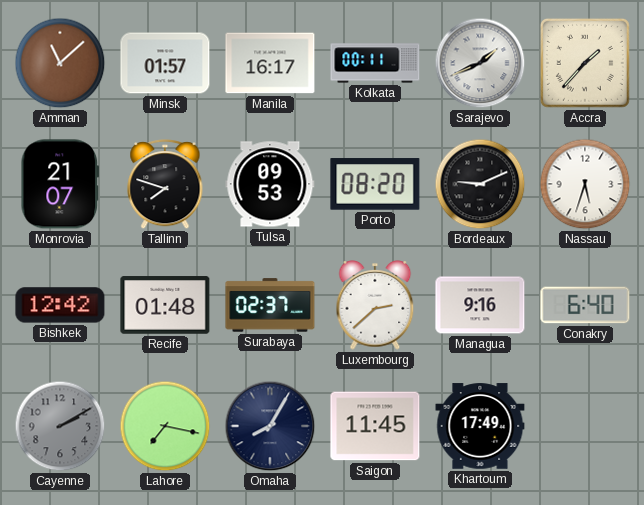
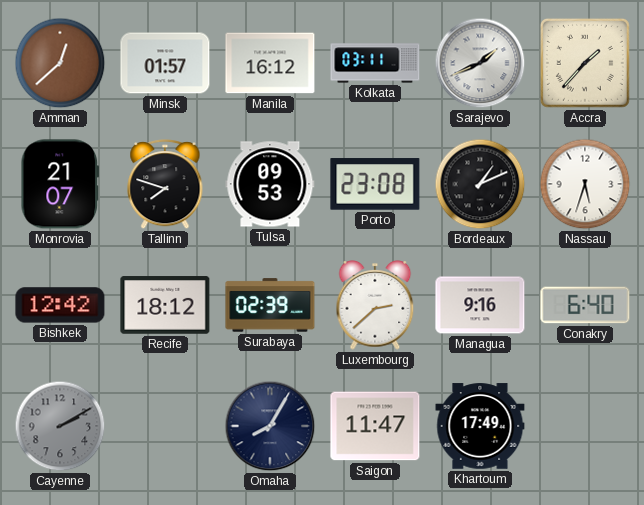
Amman: 11:08 -> 12:38
Manila: 16:17 -> 16:12
Kolkata: 00:11 -> 03:11
Porto: 08:20 -> 23:08
Bordeaux: 9:11 -> 1:11
Recife: 01:48 -> 18:12
Surabaya: 02:37 -> 02:39
Lahore: 7:17 -> none
Saigon: 11:45 -> 11:47
